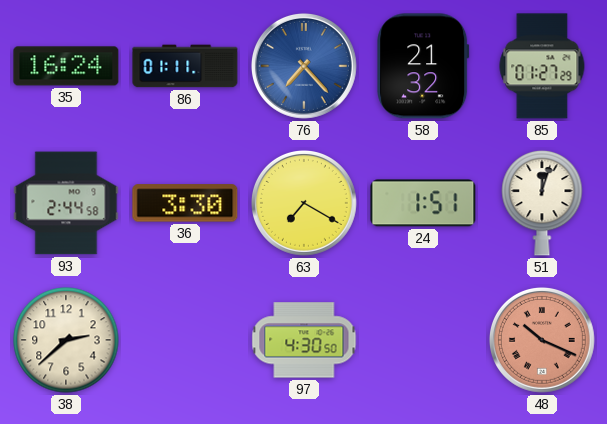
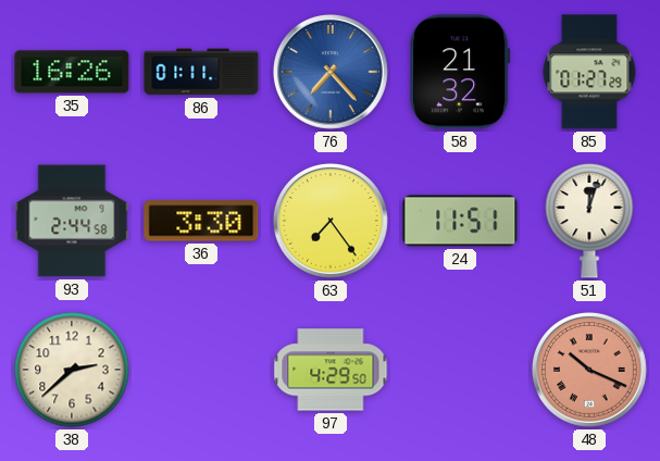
35: 16:24 -> 16:26
63: 7:20 -> 7:24
24: 1:51 -> 11:51
97: 4:30 -> 4:29
